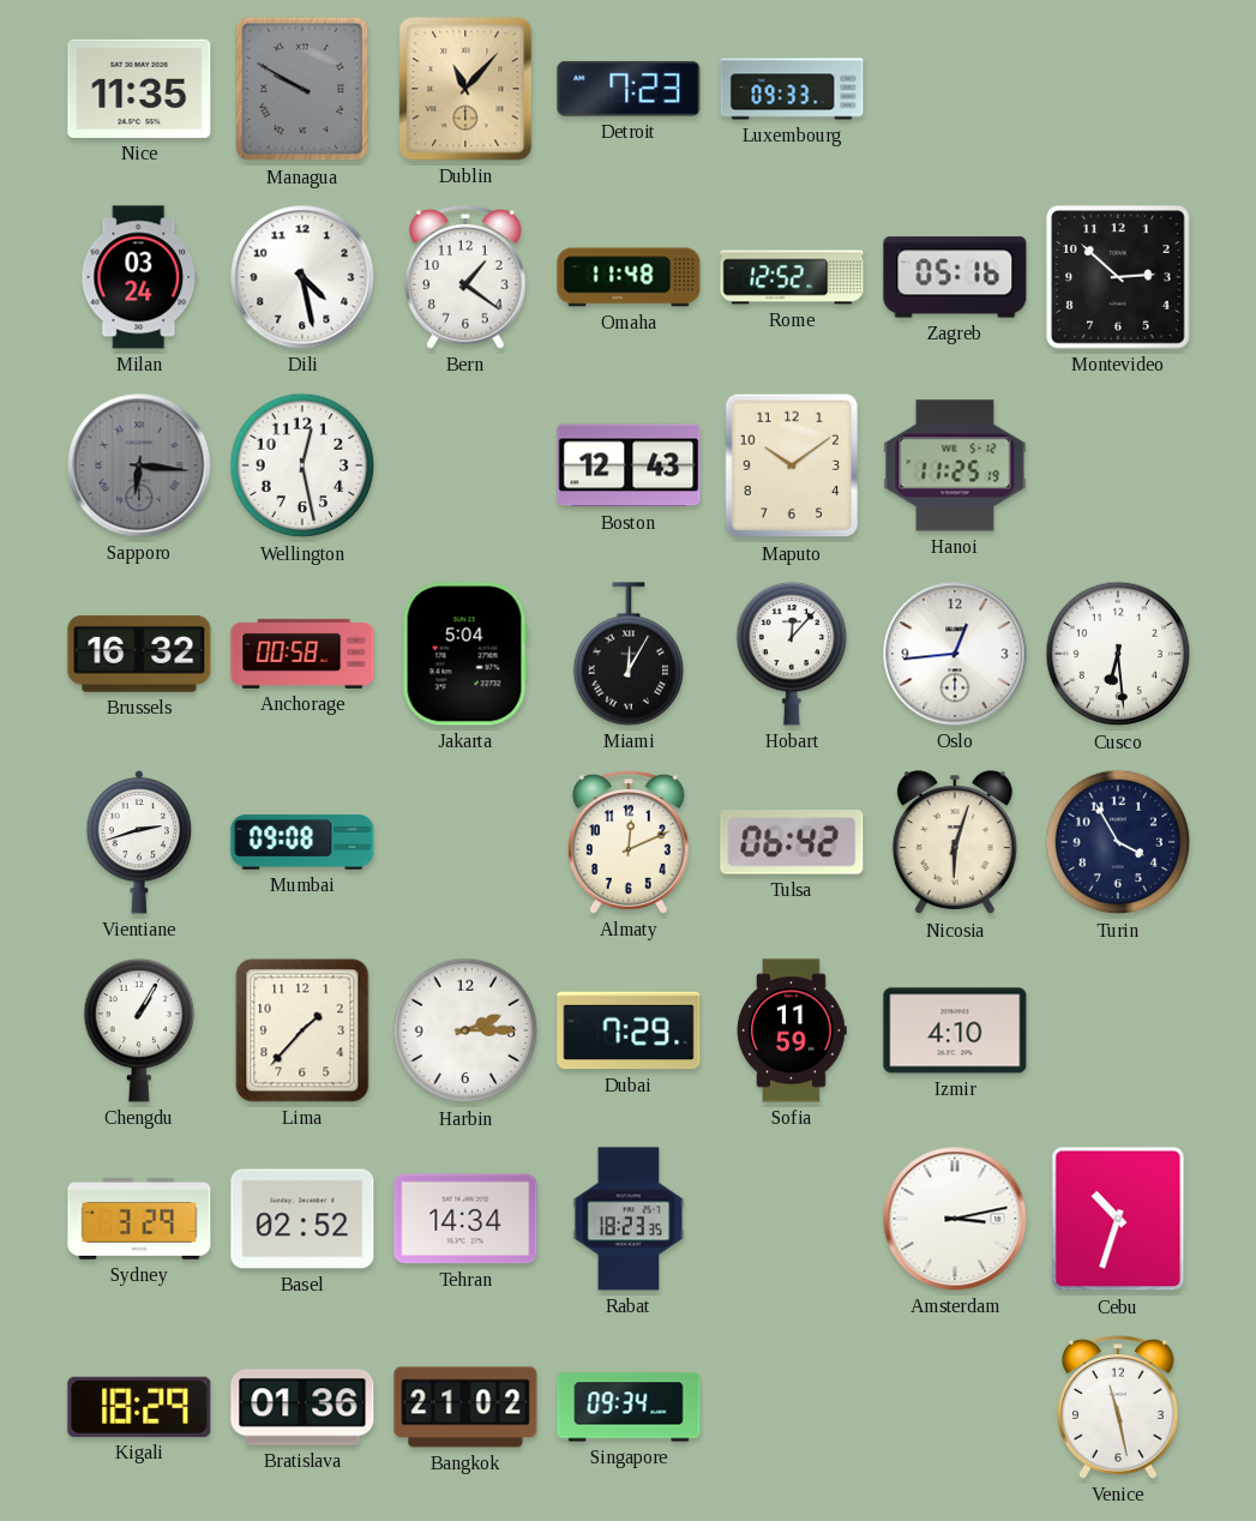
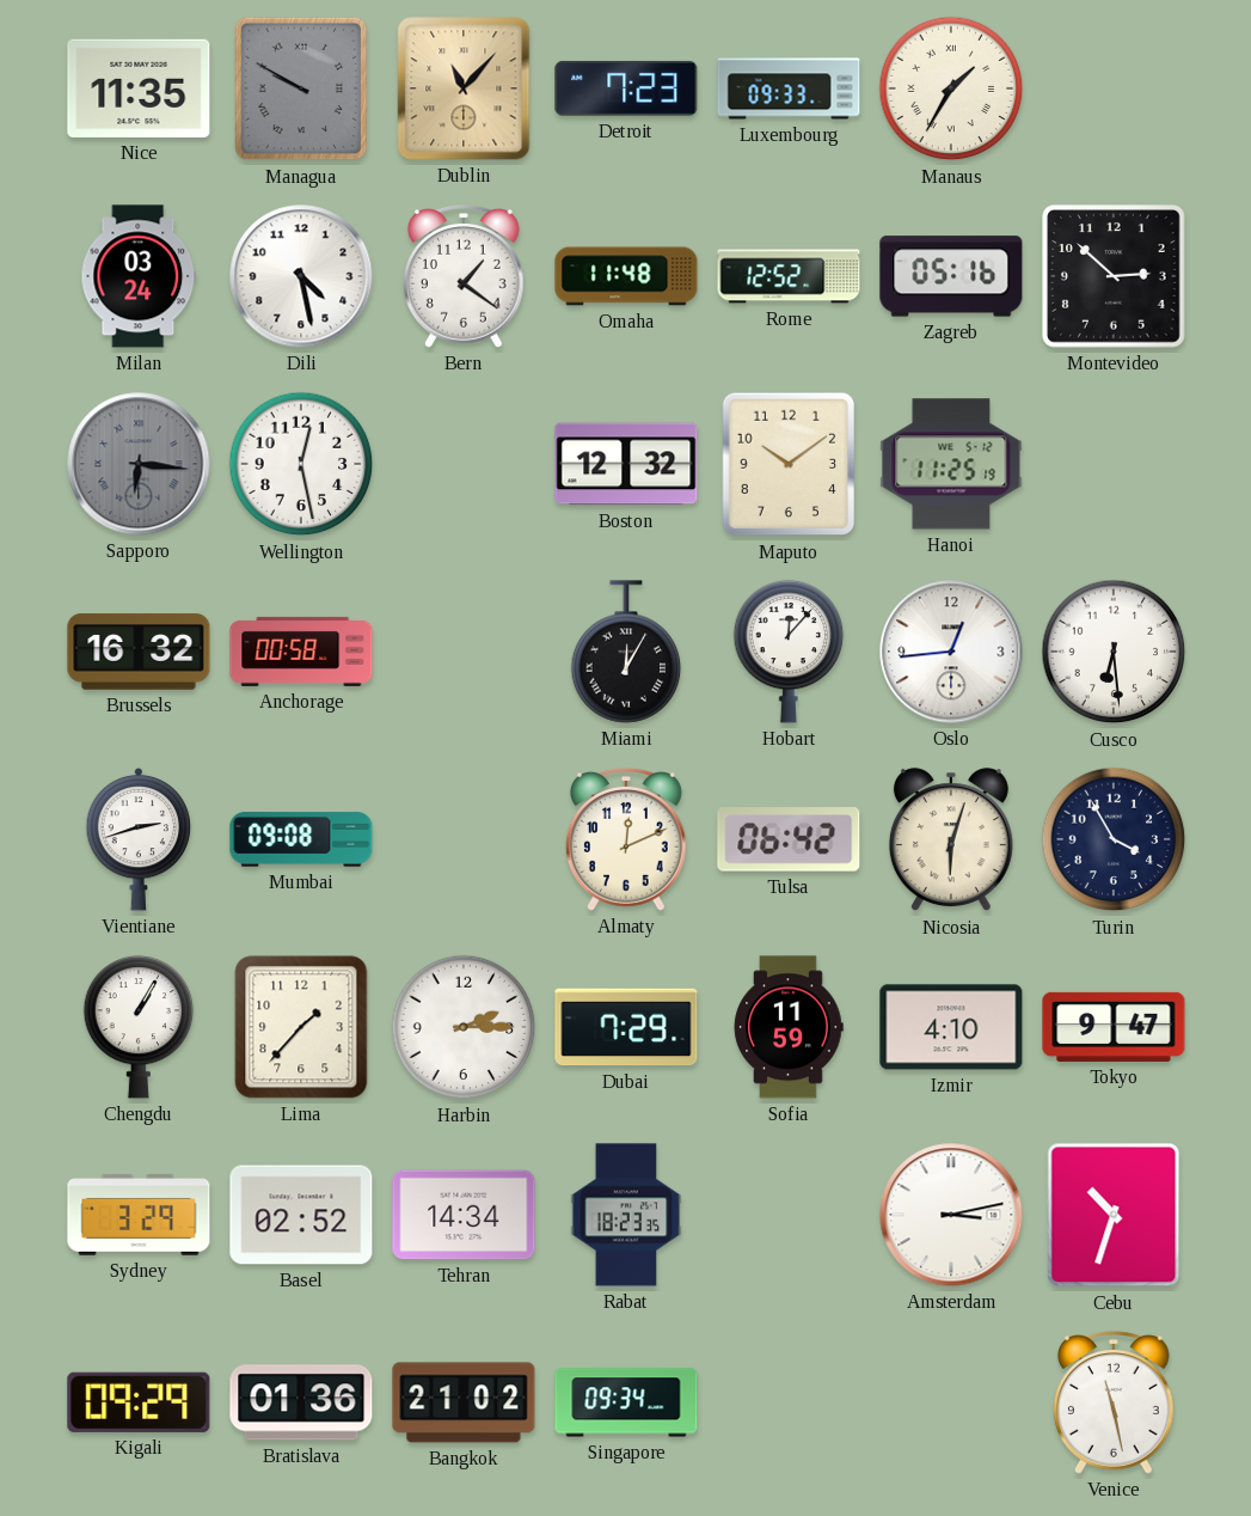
Manaus: none -> 1:35
Boston: 12:43 -> 12:32
Jakarta: 5:04 -> none
Tokyo: none -> 9:47
Kigali: 18:29 -> 09:29
